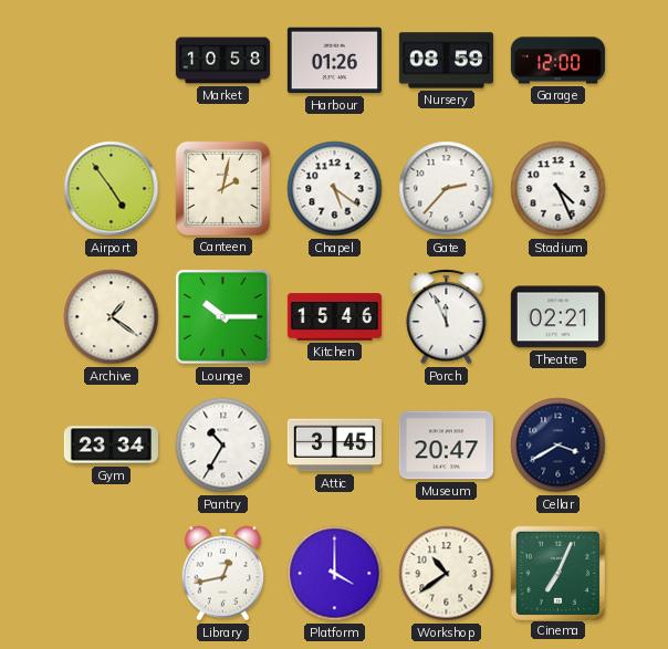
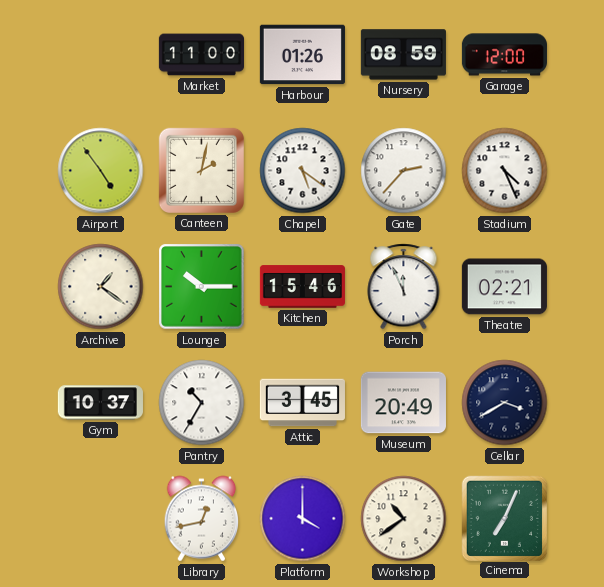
Market: 10:58 -> 11:00
Gym: 23:34 -> 10:37
Museum: 20:47 -> 20:49
